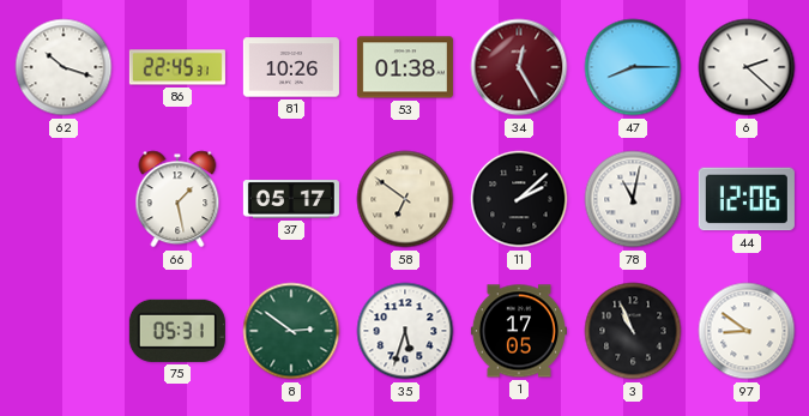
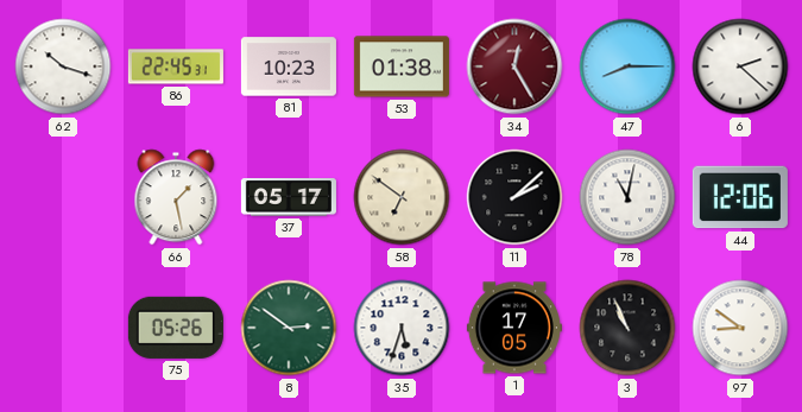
81: 10:26 -> 10:23
75: 05:31 -> 05:26
